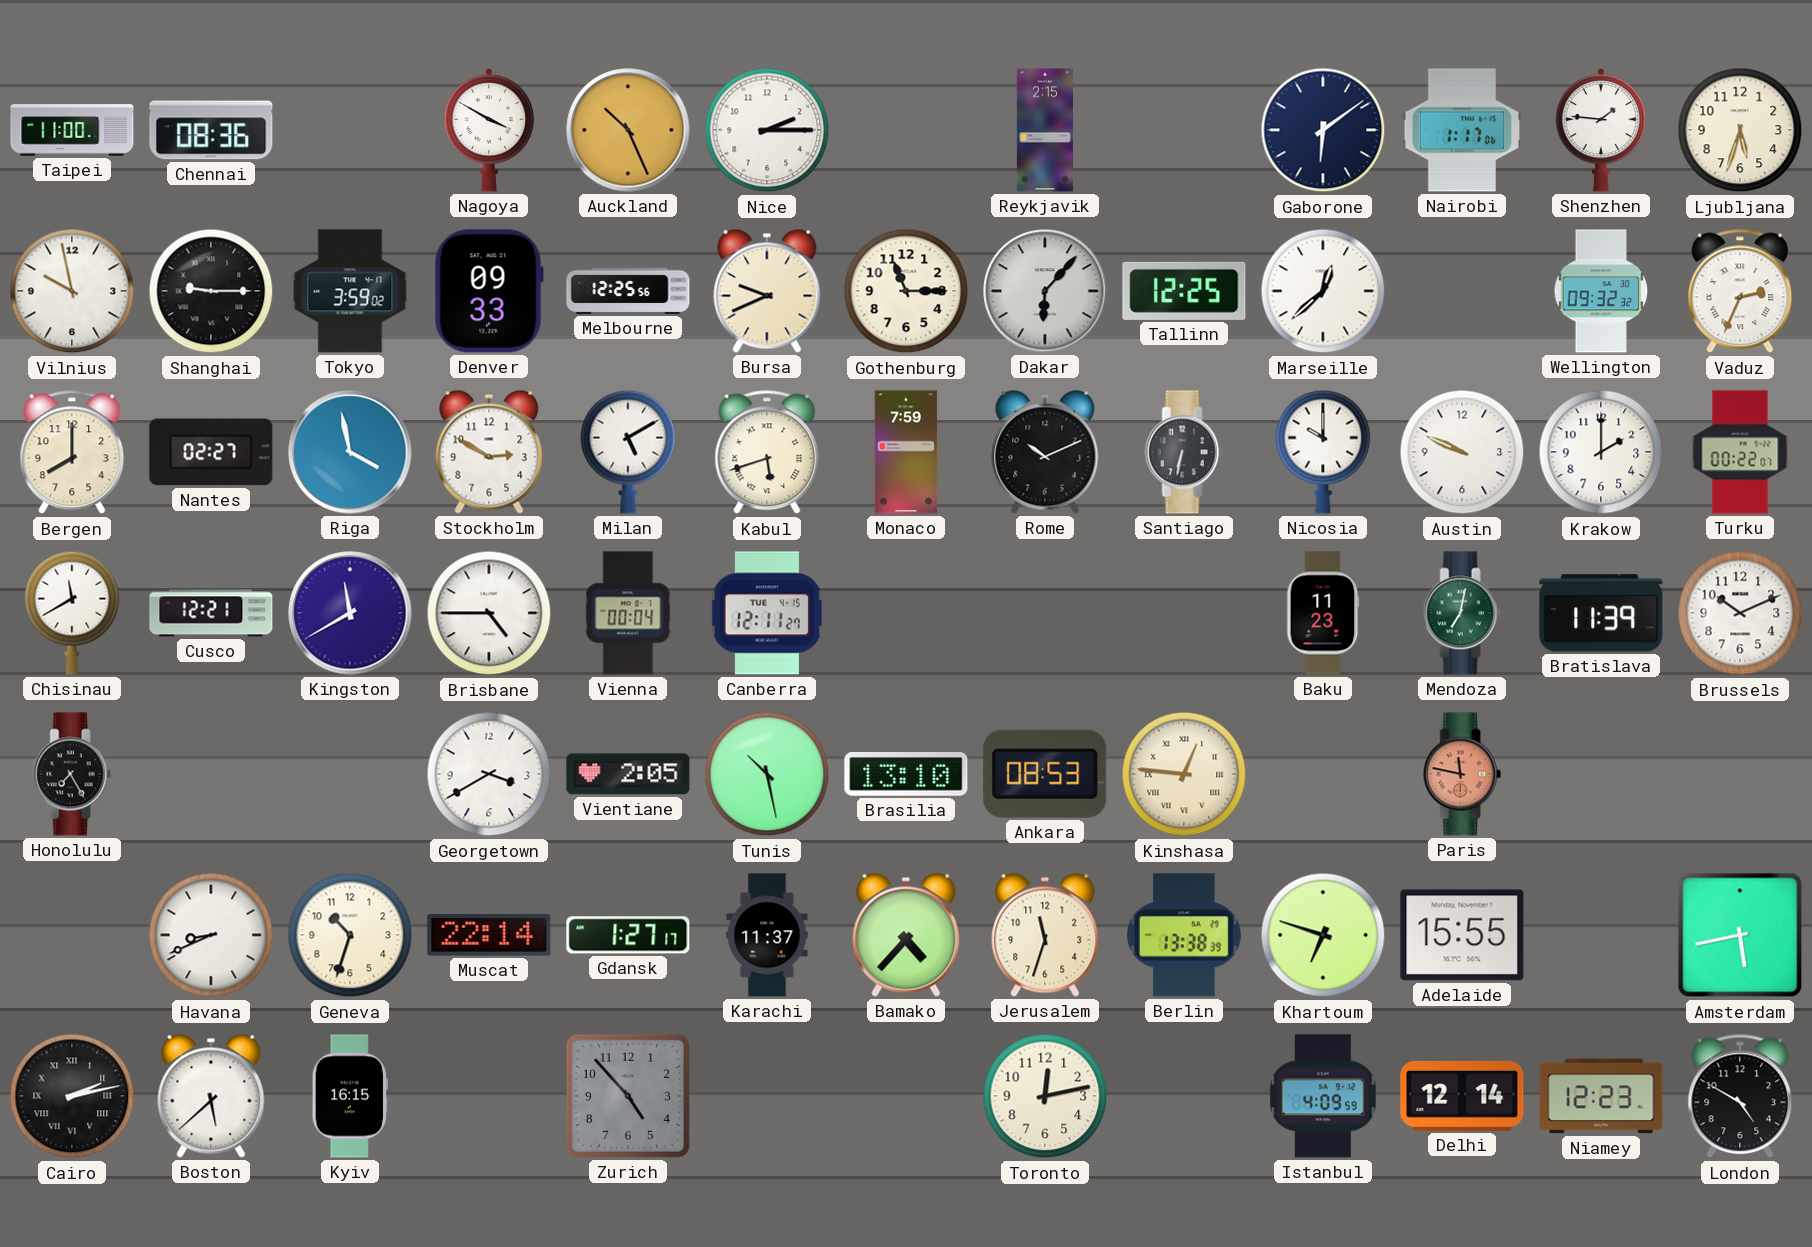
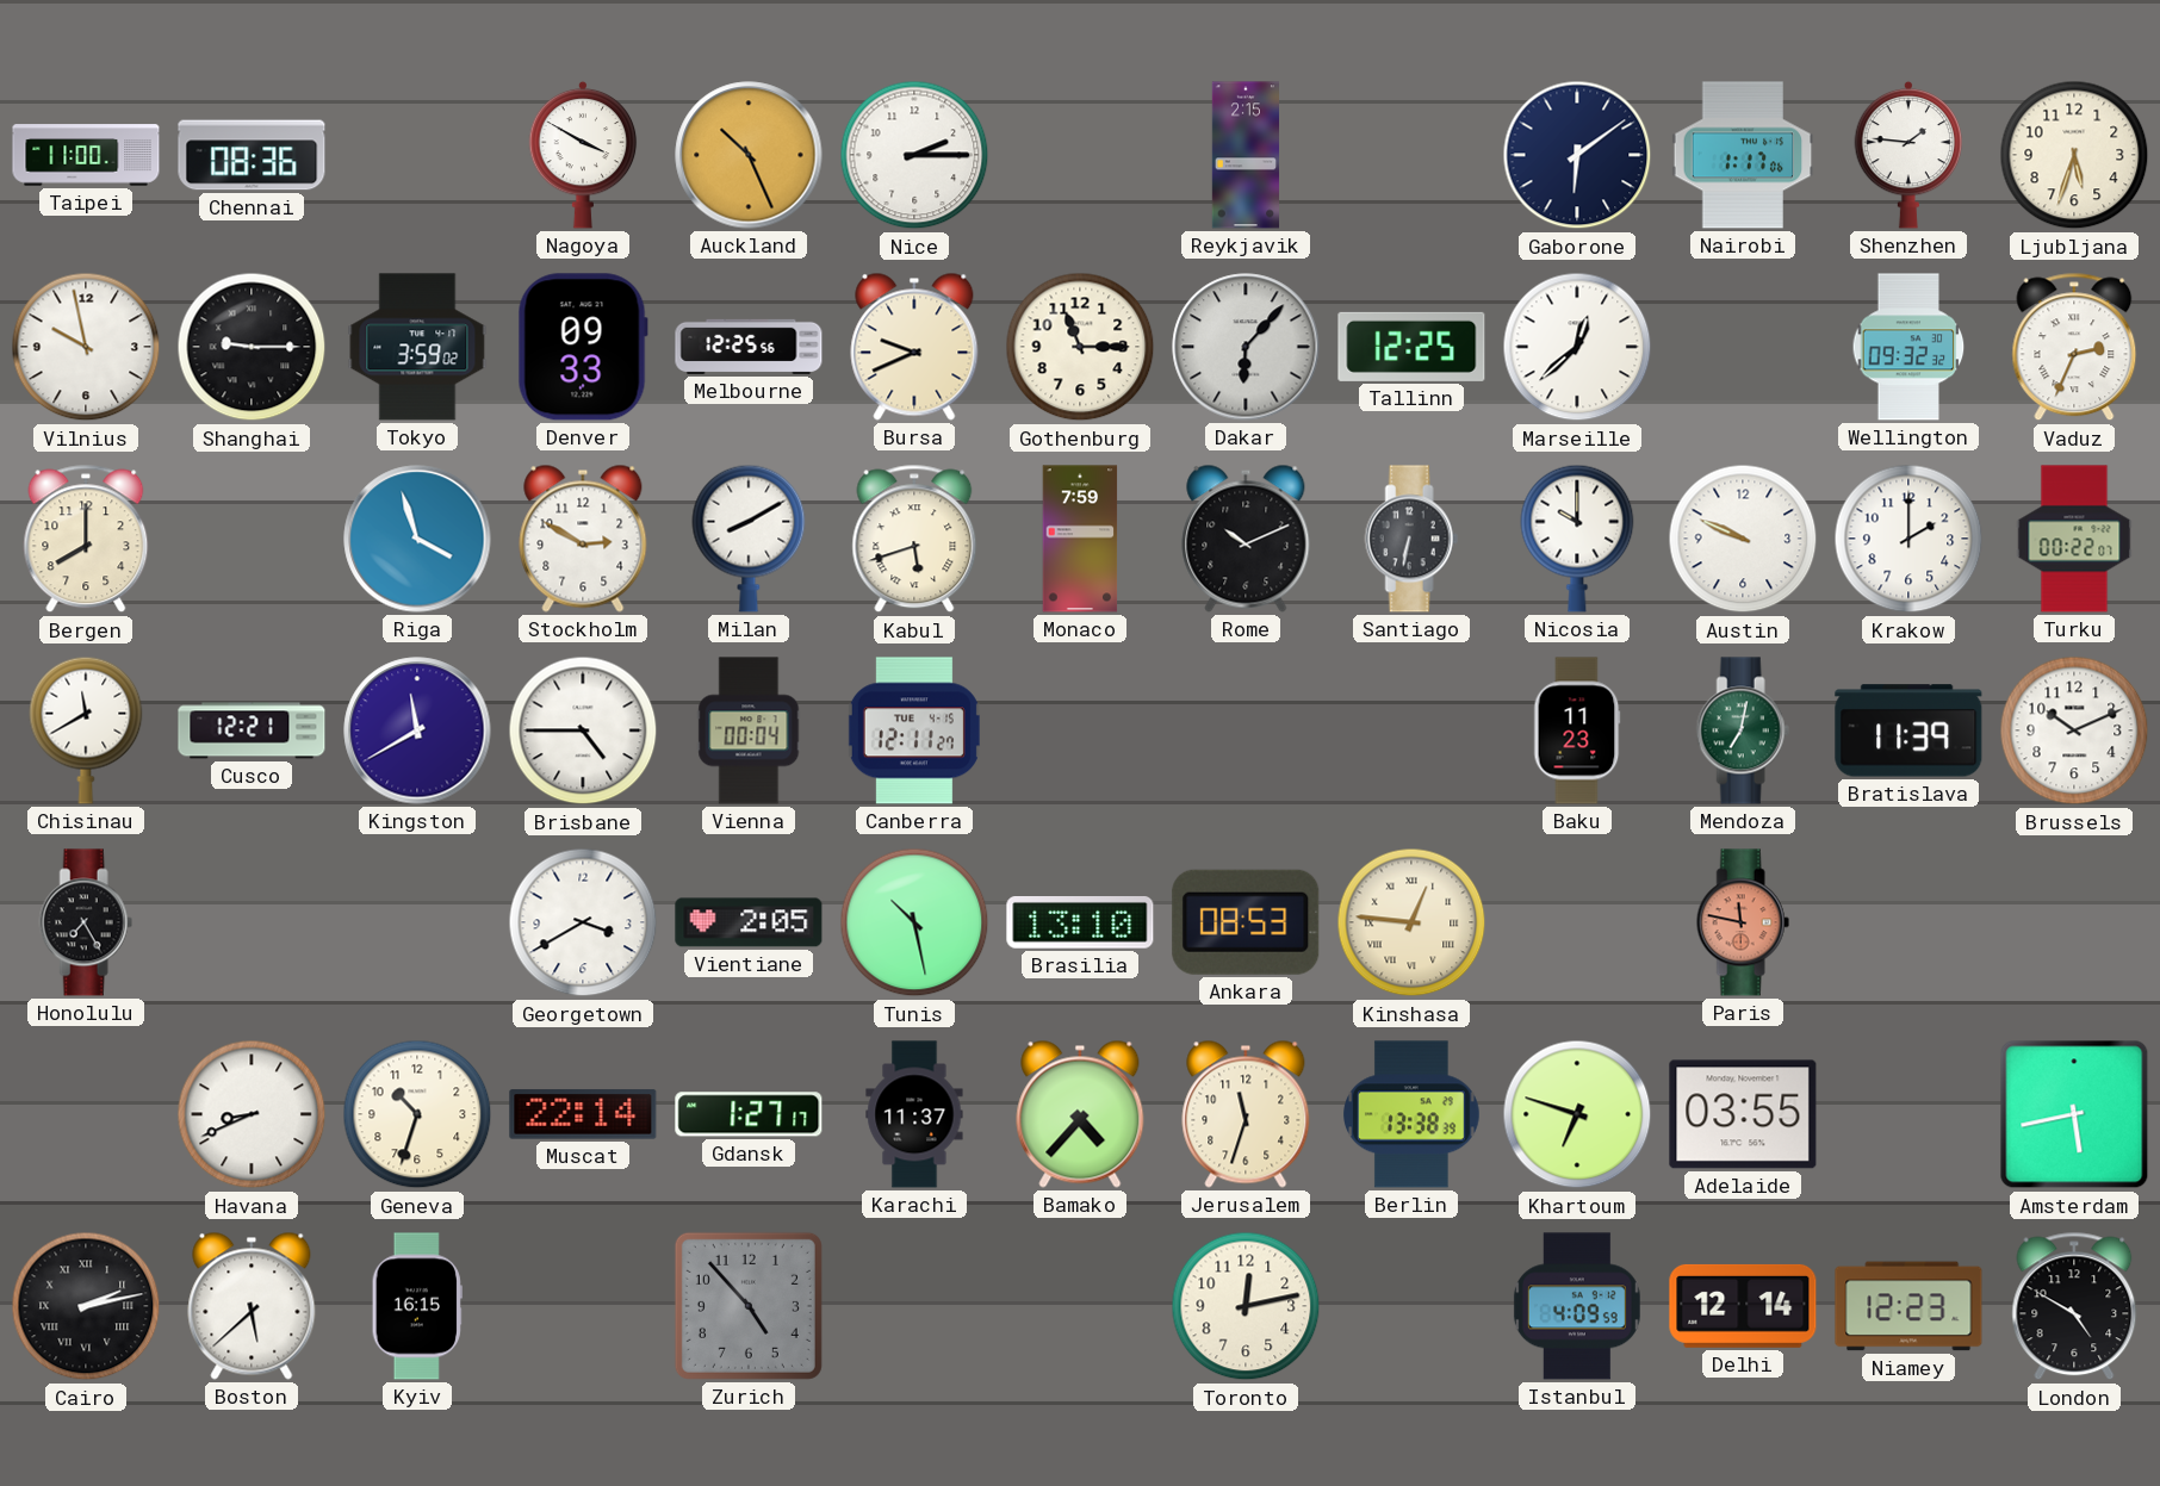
Nantes: 02:27 -> none
Riga: 3:58 -> 3:57
Milan: 5:10 -> 8:10
Adelaide: 15:55 -> 03:55
